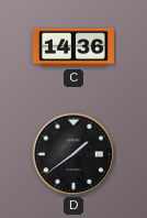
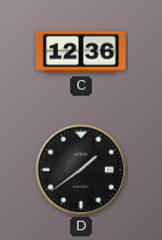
C: 14:36 -> 12:36
